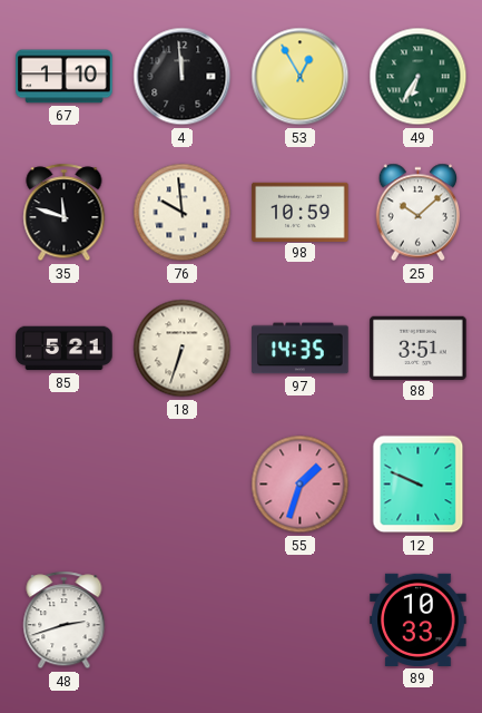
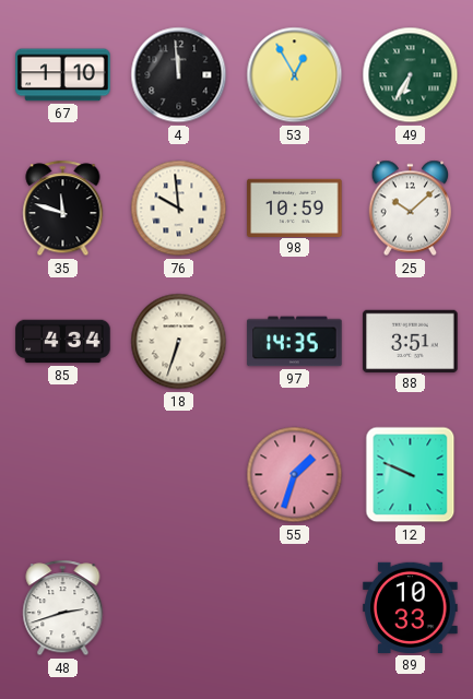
85: 5:21 -> 4:34
